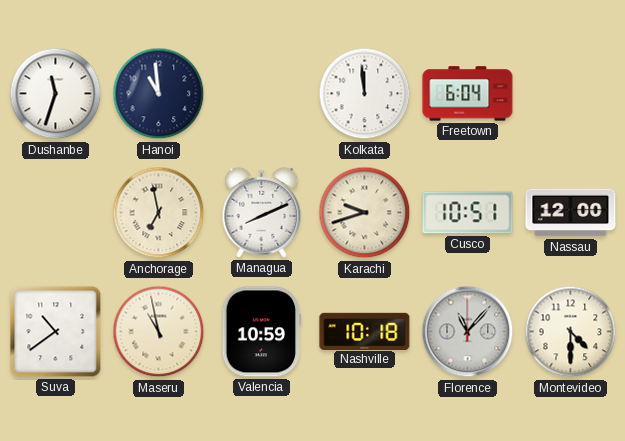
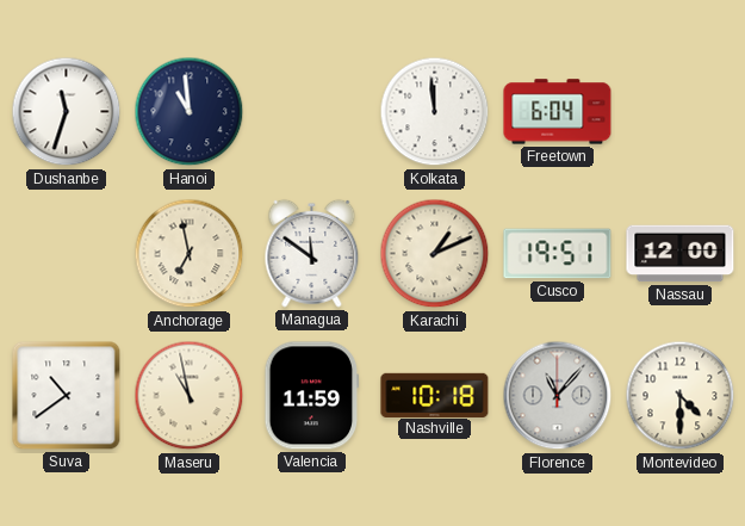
Managua: 8:11 -> 11:51
Karachi: 9:42 -> 1:11
Cusco: 10:51 -> 19:51
Valencia: 10:59 -> 11:59
